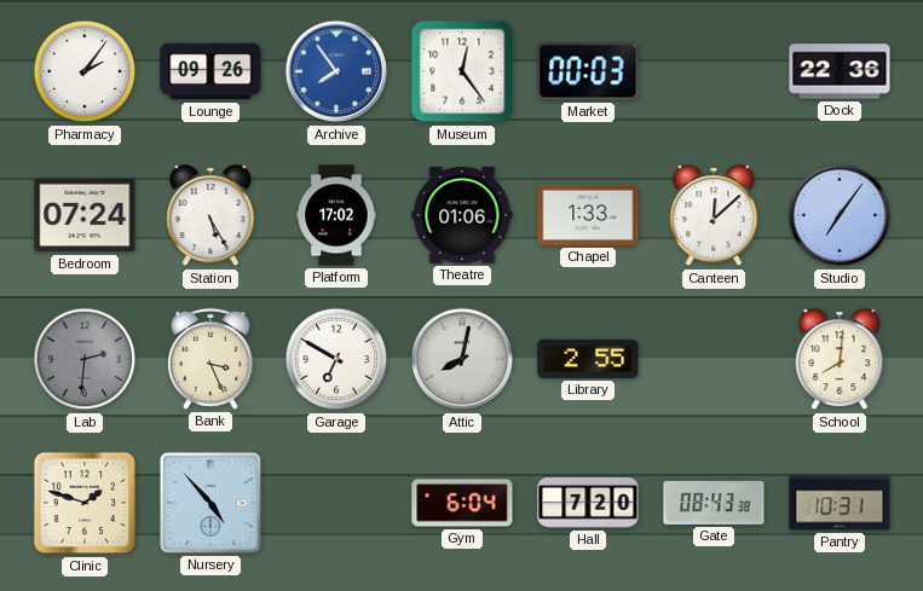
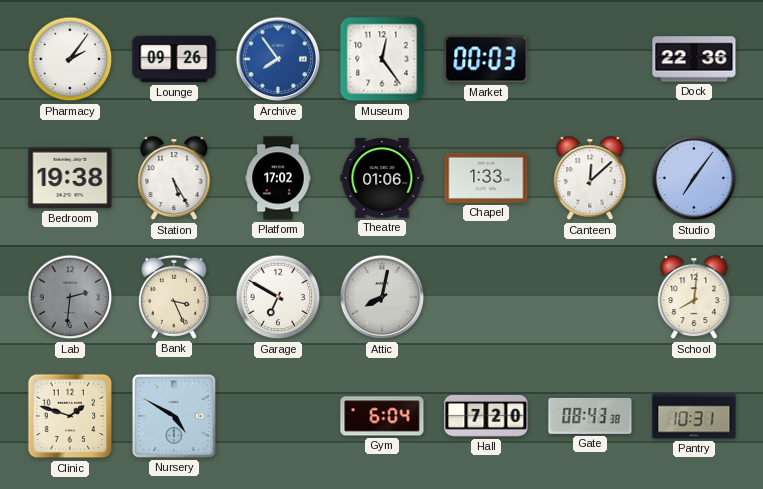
Bedroom: 07:24 -> 19:38
Library: 2:55 -> none
Nursery: 4:53 -> 4:50
